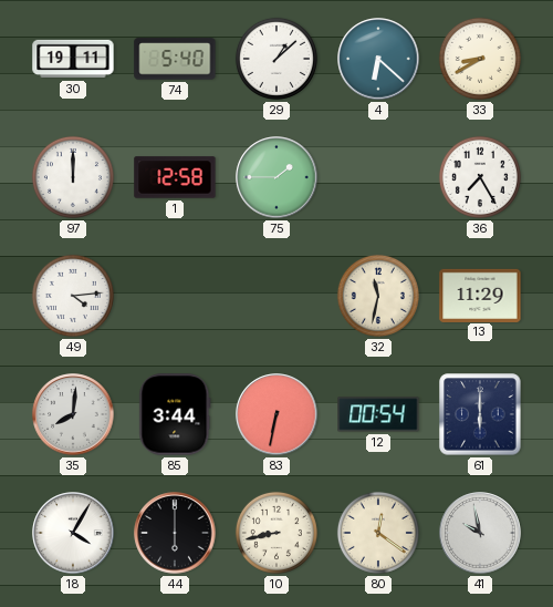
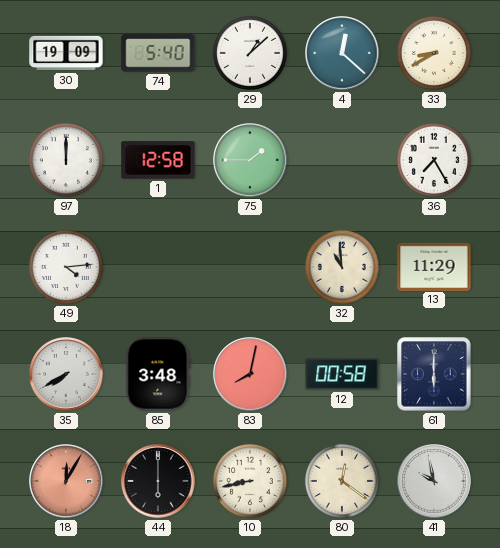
30: 19:11 -> 19:09
4: 6:22 -> 12:22
32: 11:32 -> 10:59
35: 8:01 -> 7:40
85: 3:44 -> 3:48
83: 6:32 -> 8:02
12: 00:54 -> 00:58
18: 4:05 -> 12:05
18 dial: white -> salmon
